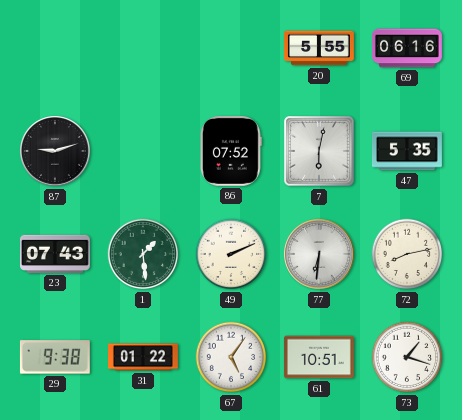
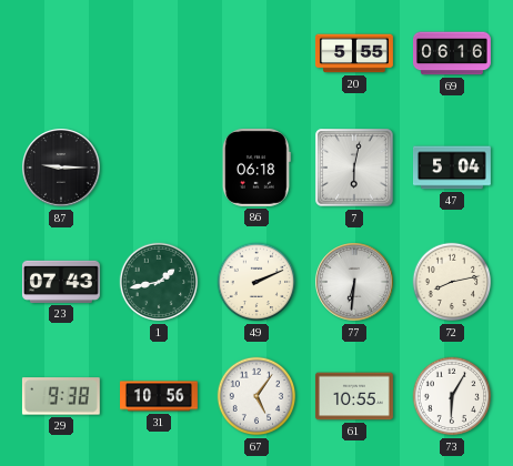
87: 9:12 -> 9:15
86: 07:52 -> 06:18
47: 5:35 -> 5:04
1: 1:29 -> 1:43
31: 01:22 -> 10:56
61: 10:51 -> 10:55
73: 1:18 -> 6:05
